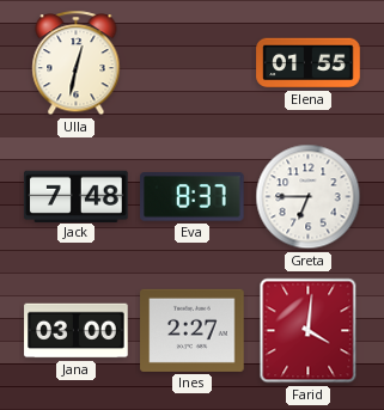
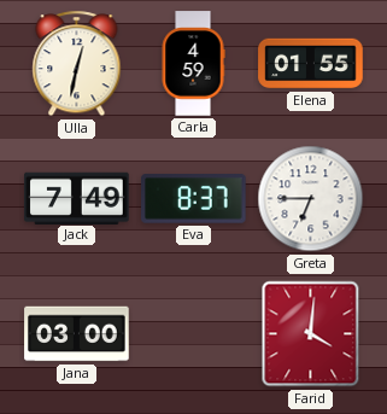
Carla: none -> 4:59
Jack: 7:48 -> 7:49
Ines: 2:27 -> none
